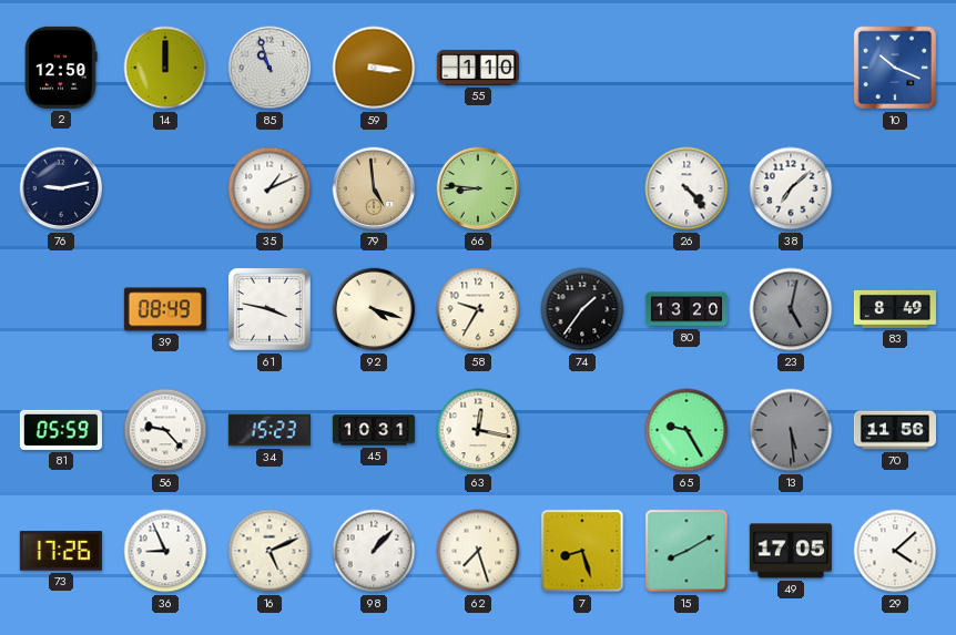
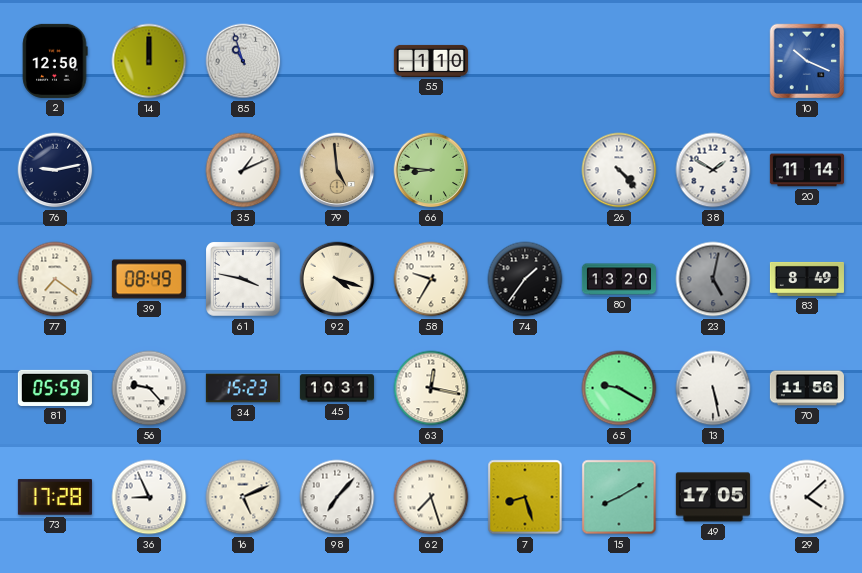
59: 3:16 -> none
38: 7:08 -> 1:50
20: none -> 11:14
77: none -> 7:21
65: 9:25 -> 9:20
13: 5:29 -> 5:28
13 dial: grey -> white
73: 17:26 -> 17:28
98: 1:07 -> 7:07
